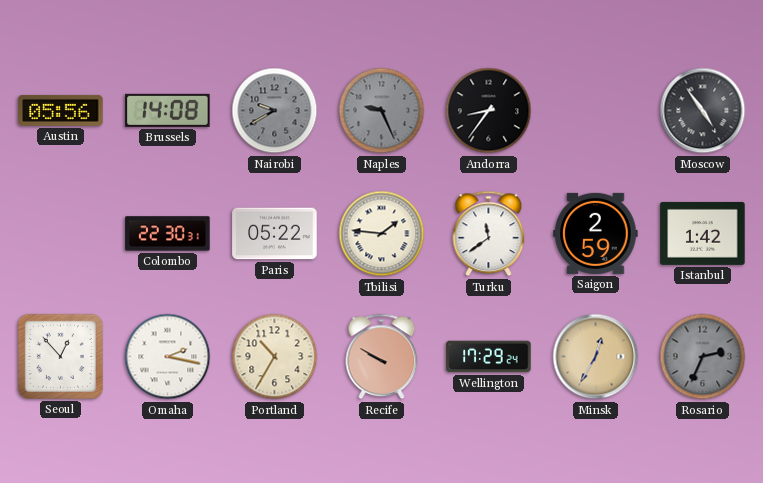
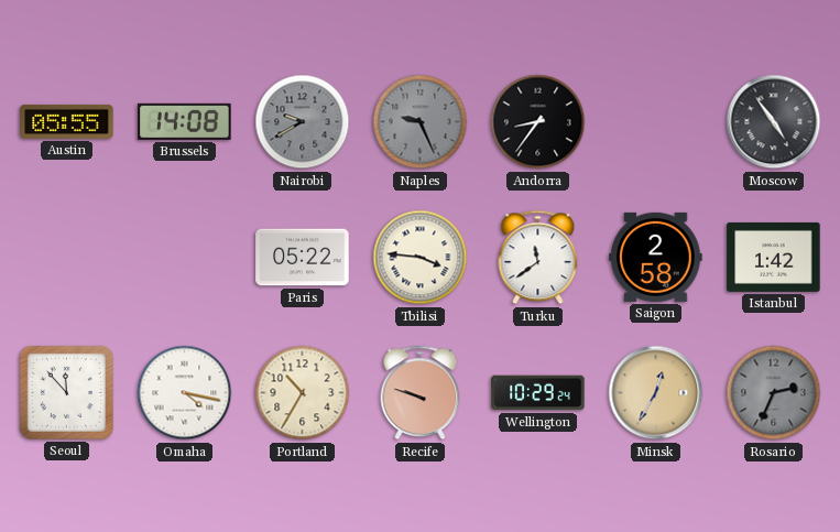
Austin: 05:56 -> 05:55
Colombo: 22:30 -> none
Tbilisi: 1:46 -> 3:46
Saigon: 2:59 -> 2:58
Seoul: 12:53 -> 11:53
Omaha: 2:17 -> 4:17
Recife: 9:50 -> 9:48
Wellington: 17:29 -> 10:29
